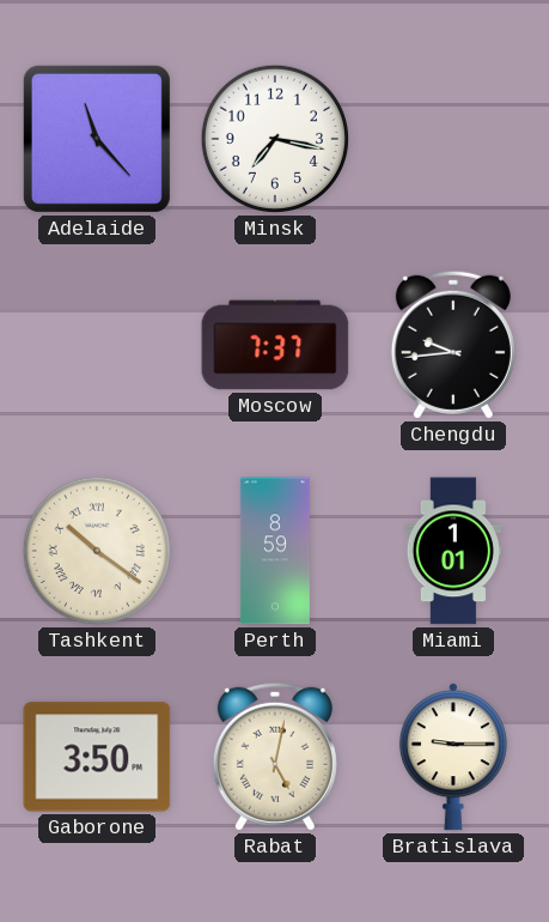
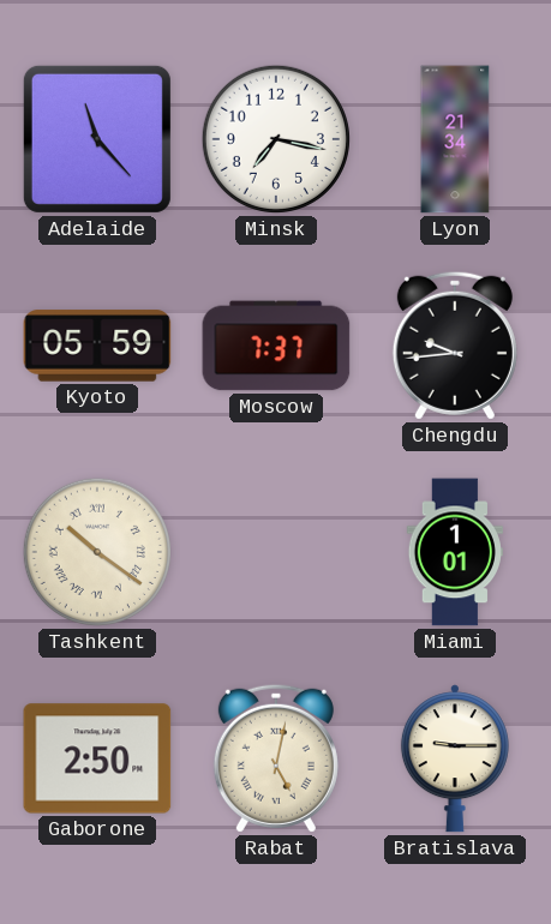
Lyon: none -> 21:34
Kyoto: none -> 05:59
Perth: 8:59 -> none
Gaborone: 3:50 -> 2:50
